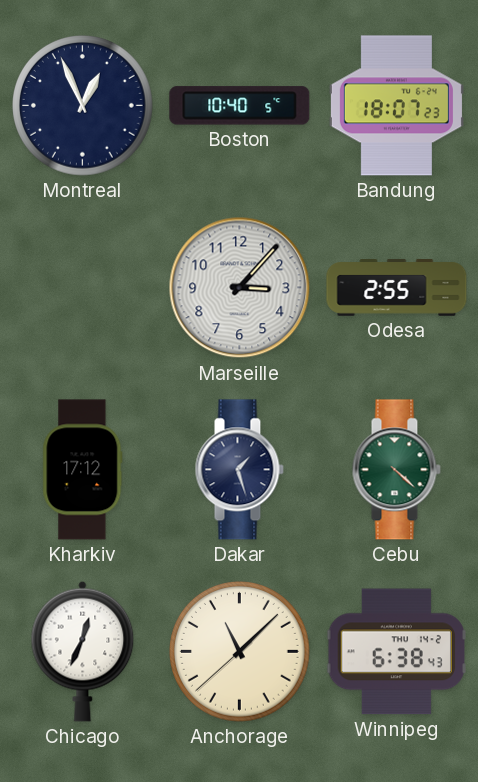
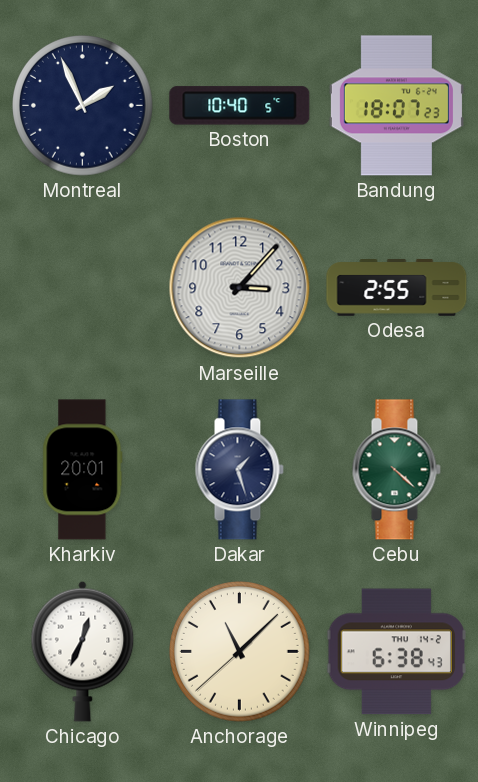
Montreal: 12:56 -> 1:56
Kharkiv: 17:12 -> 20:01
